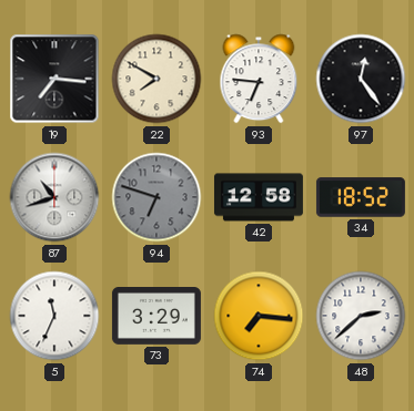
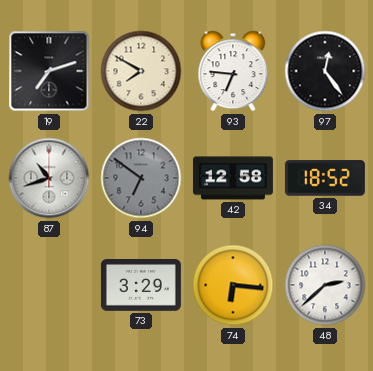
19: 7:16 -> 7:12
94: 6:48 -> 6:51
5: 11:34 -> none
74: 7:16 -> 6:16
